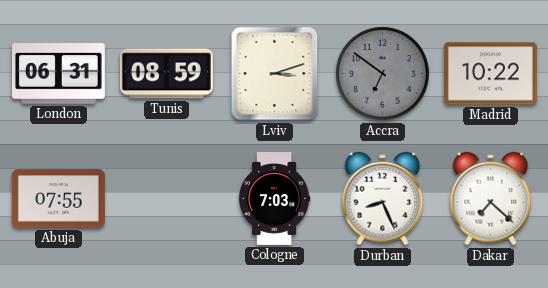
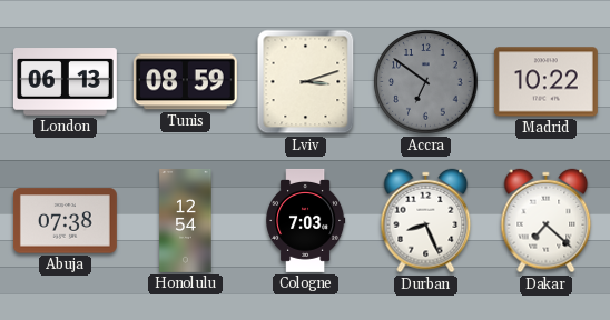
London: 06:31 -> 06:13
Abuja: 07:55 -> 07:38
Honolulu: none -> 12:54
